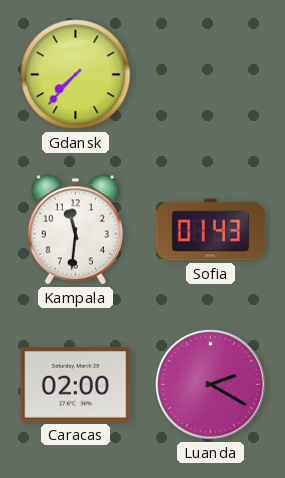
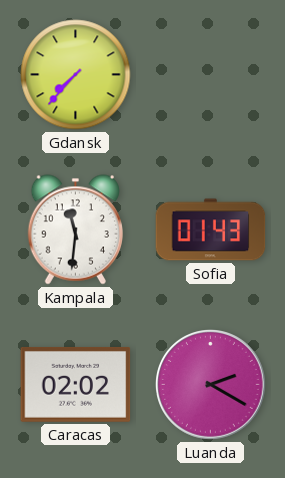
Caracas: 02:00 -> 02:02
